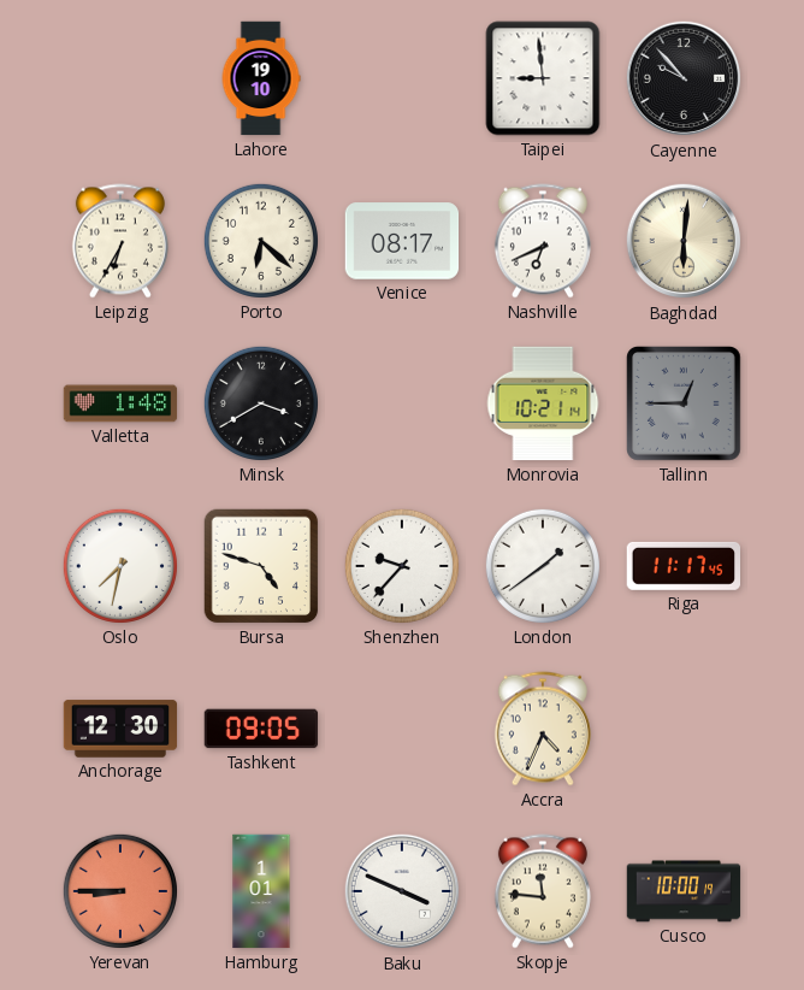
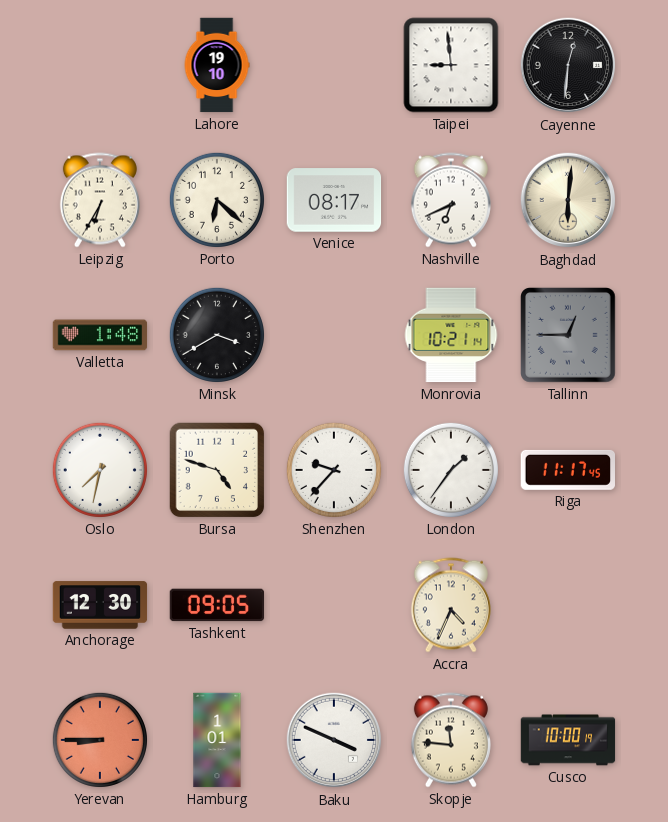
Cayenne: 9:53 -> 12:31
London: 1:39 -> 1:36
